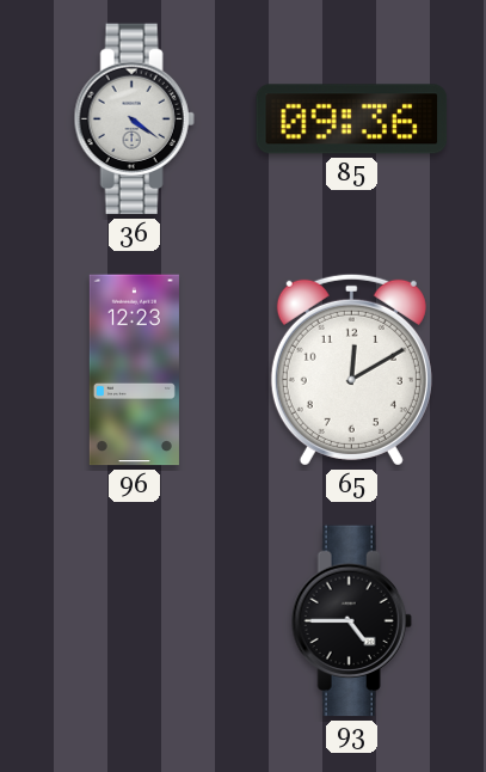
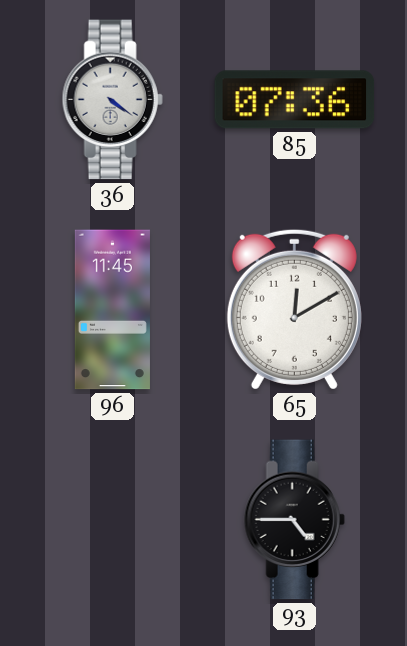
85: 09:36 -> 07:36
96: 12:23 -> 11:45
